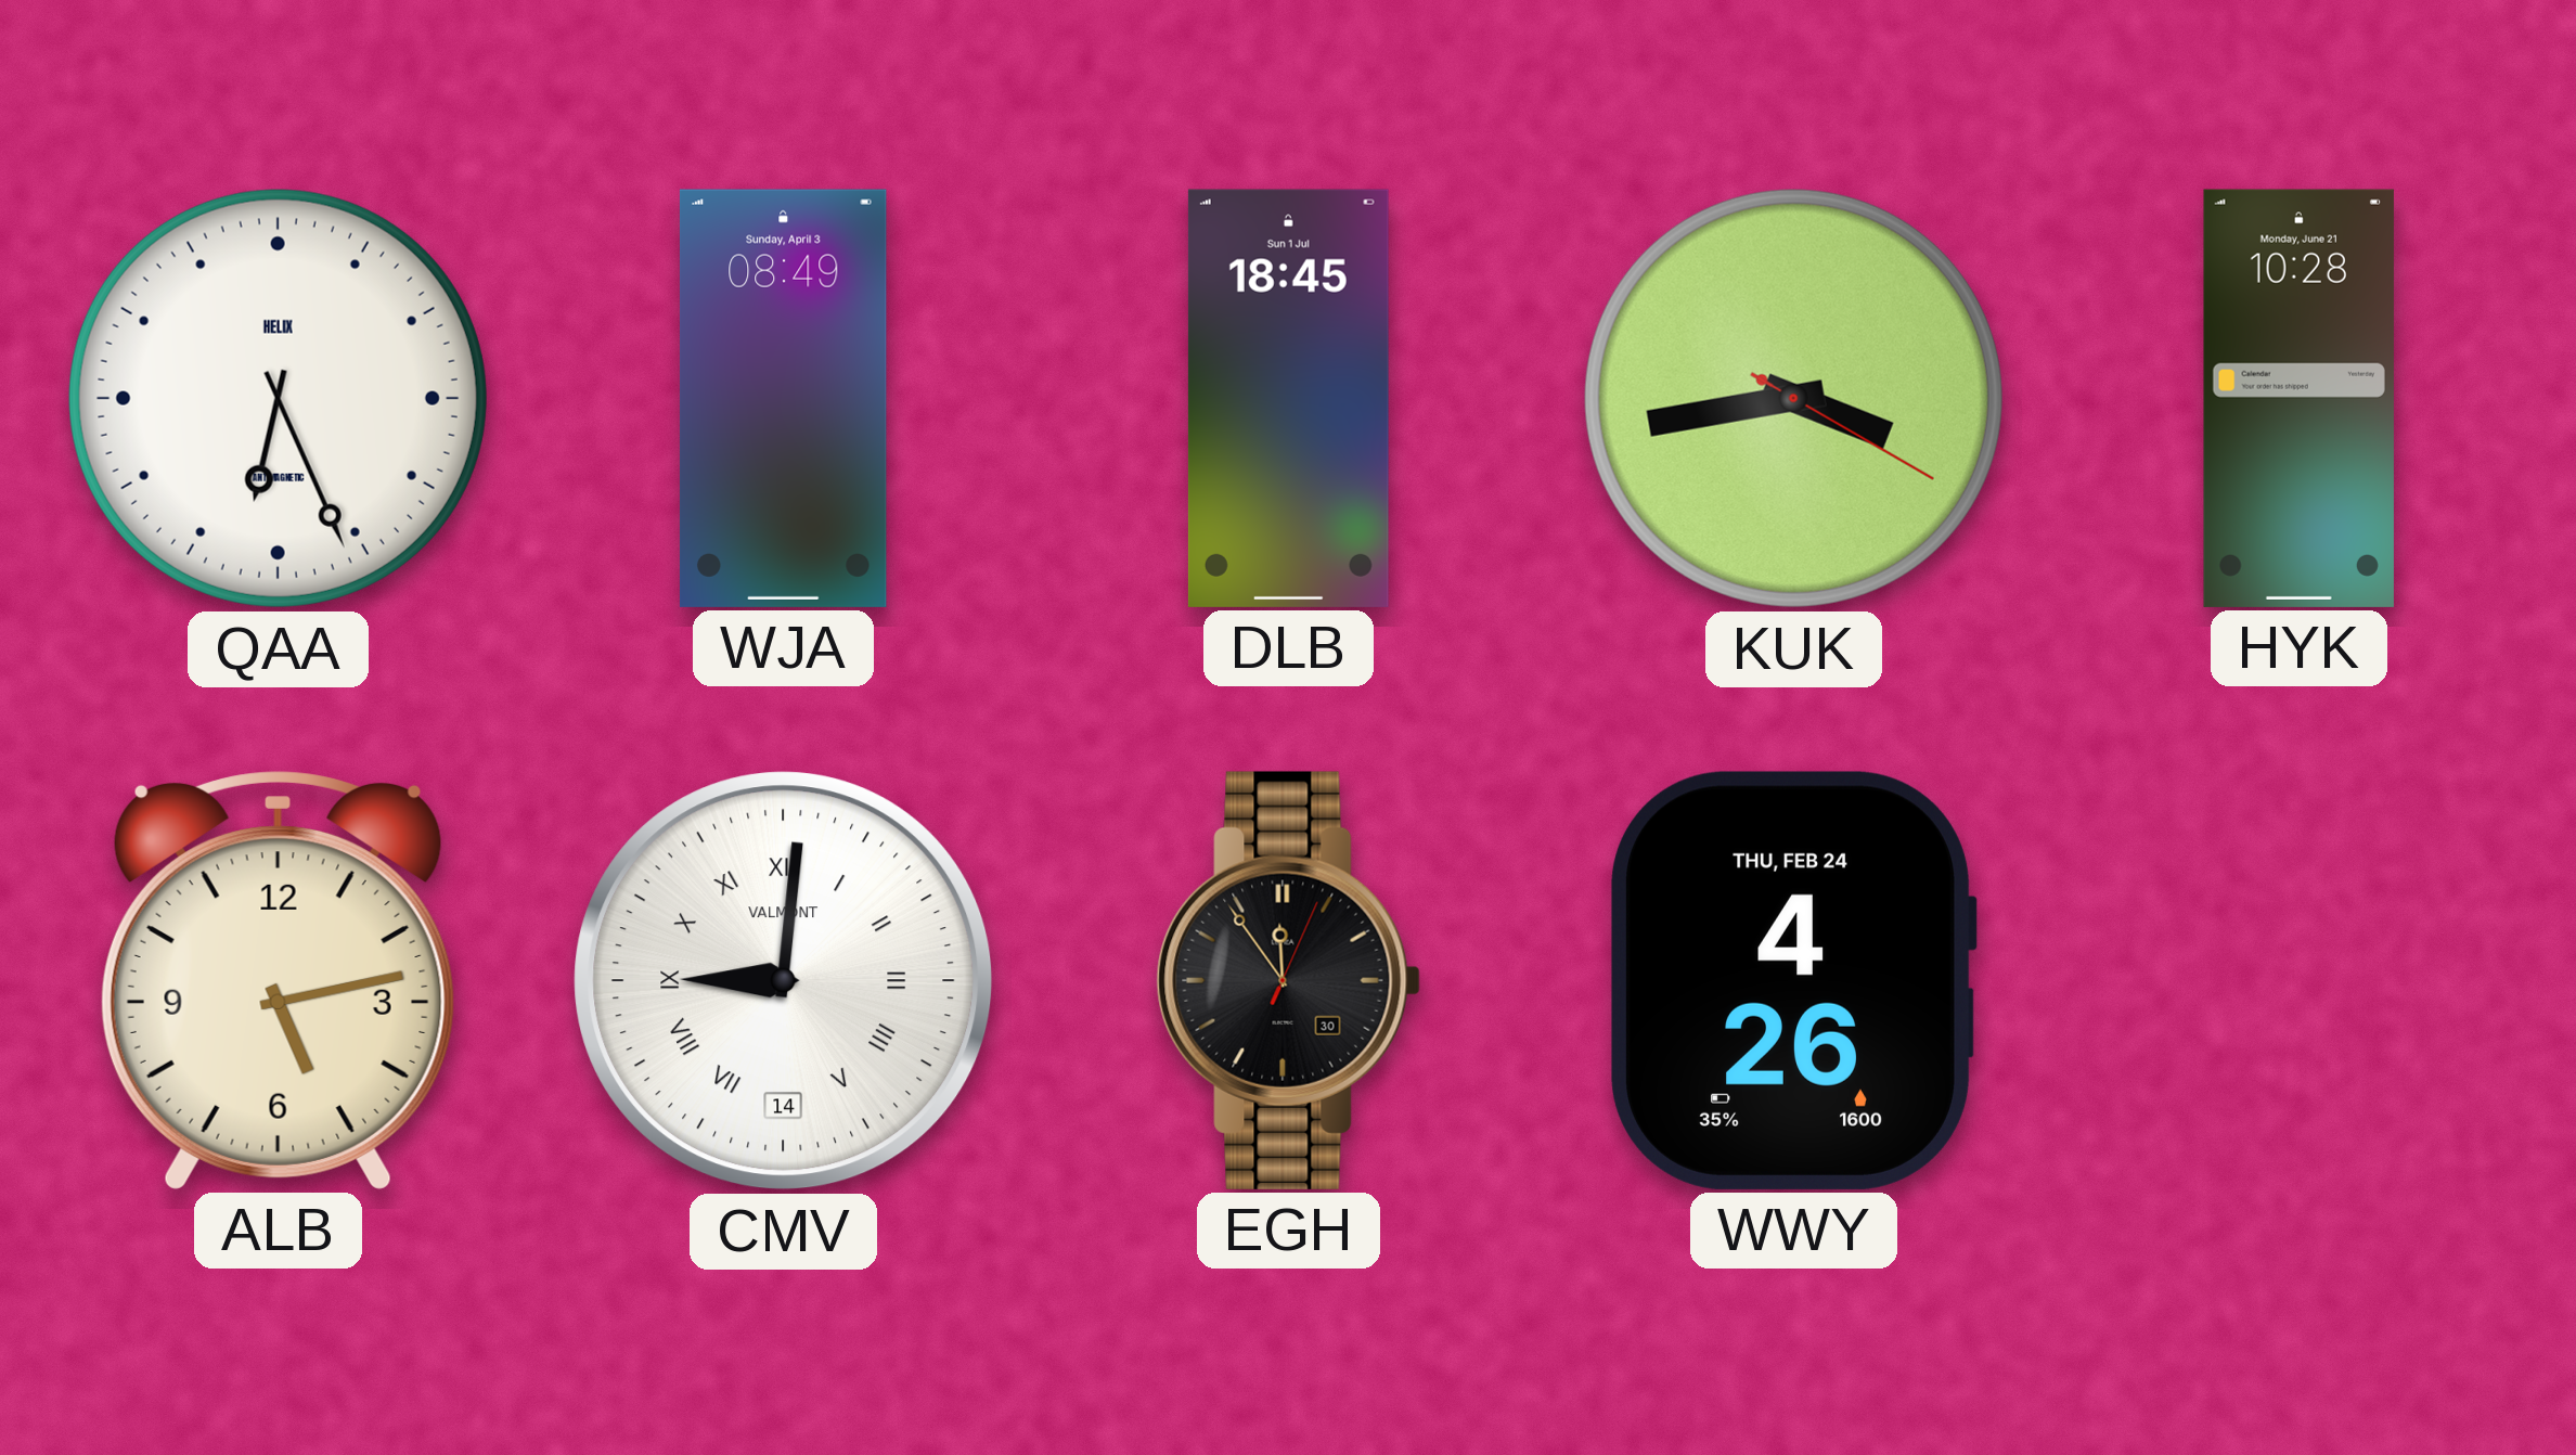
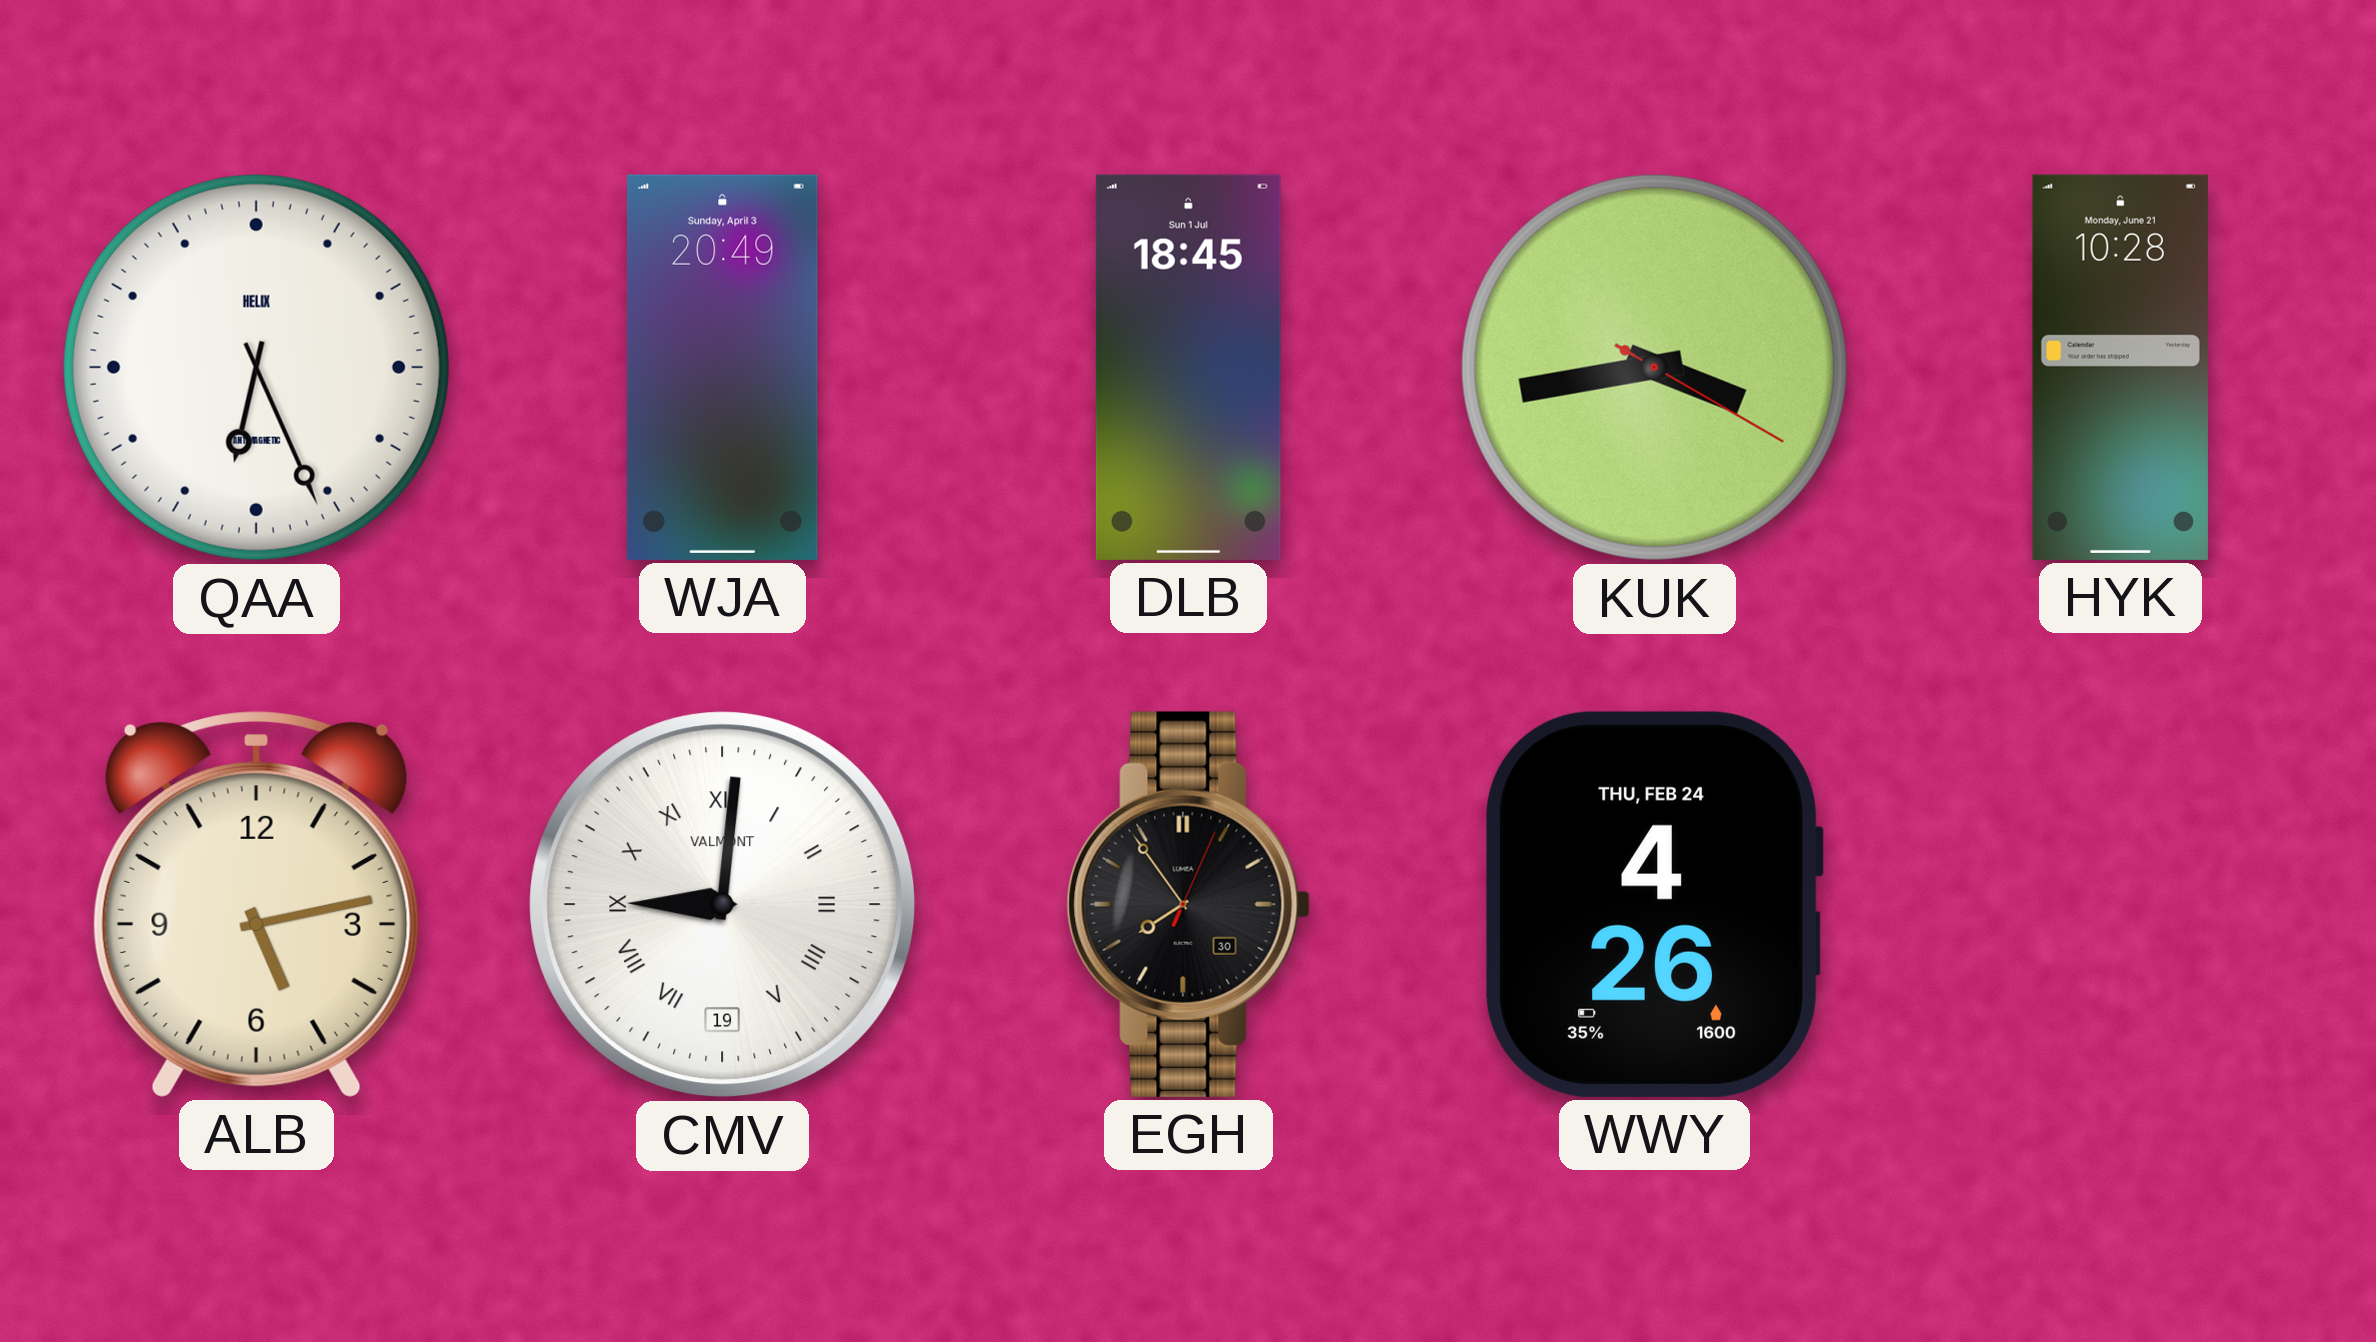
WJA: 08:49 -> 20:49
CMV date: 14 -> 19
EGH: 11:54 -> 7:54
